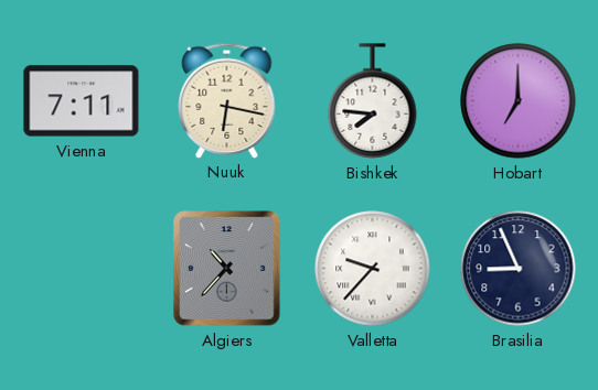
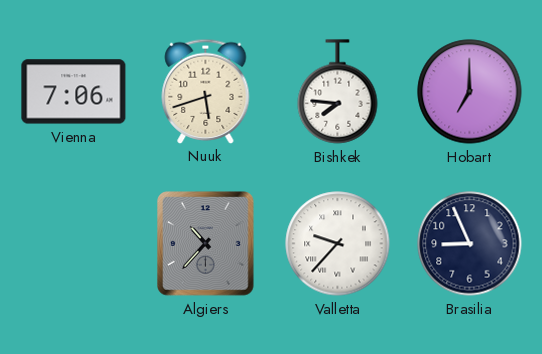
Vienna: 7:11 -> 7:06
Nuuk: 6:17 -> 5:42
